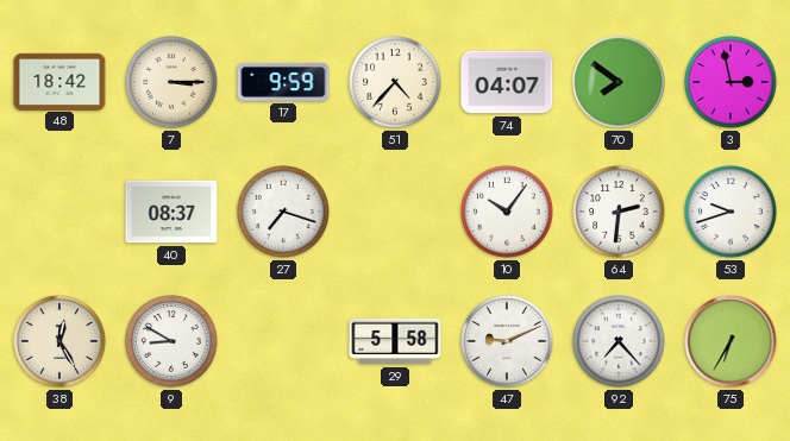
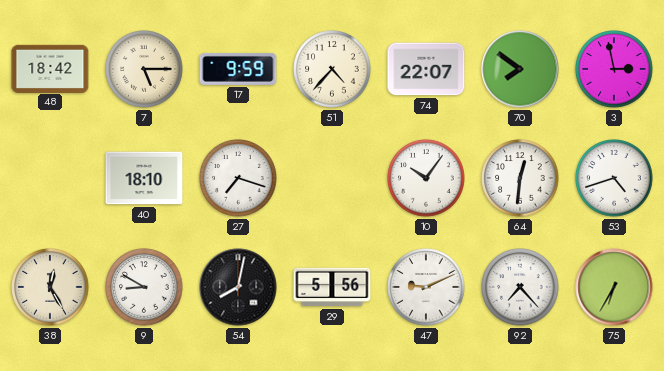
7: 3:15 -> 5:15
74: 04:07 -> 22:07
40: 08:37 -> 18:10
64: 2:31 -> 12:31
53: 9:42 -> 4:42
54: none -> 8:02
29: 5:58 -> 5:56
